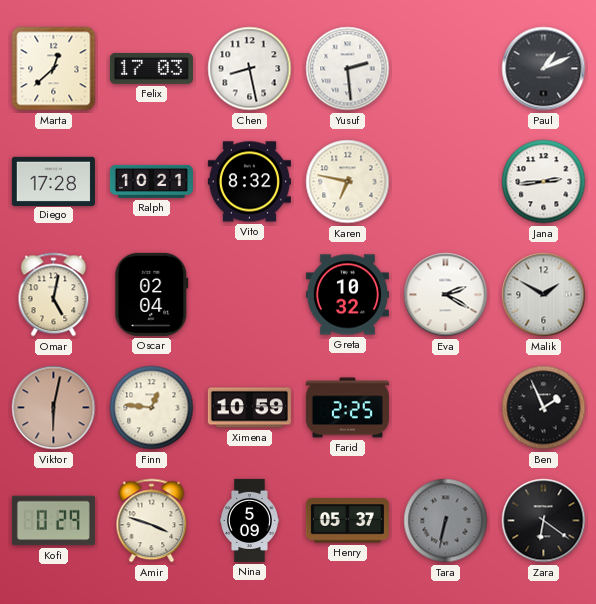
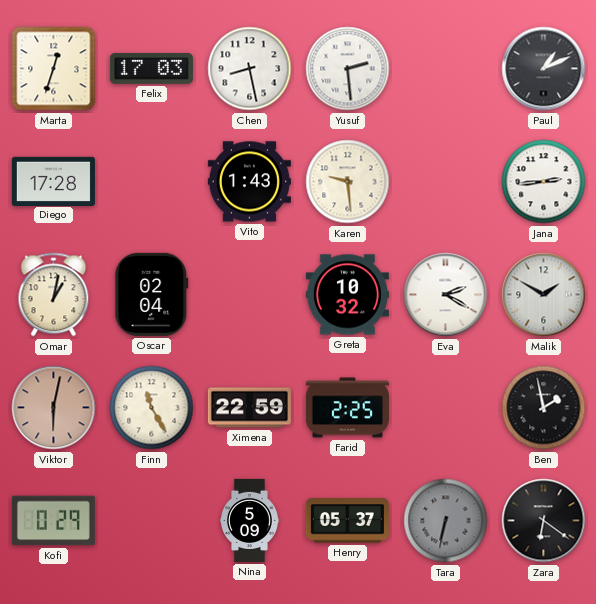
Marta: 12:38 -> 12:33
Ralph: 10:21 -> none
Vito: 8:32 -> 1:43
Karen: 6:47 -> 9:29
Omar: 5:02 -> 1:02
Finn: 12:46 -> 11:25
Ximena: 10:59 -> 22:59
Ben: 1:56 -> 1:58
Amir: 3:48 -> none
